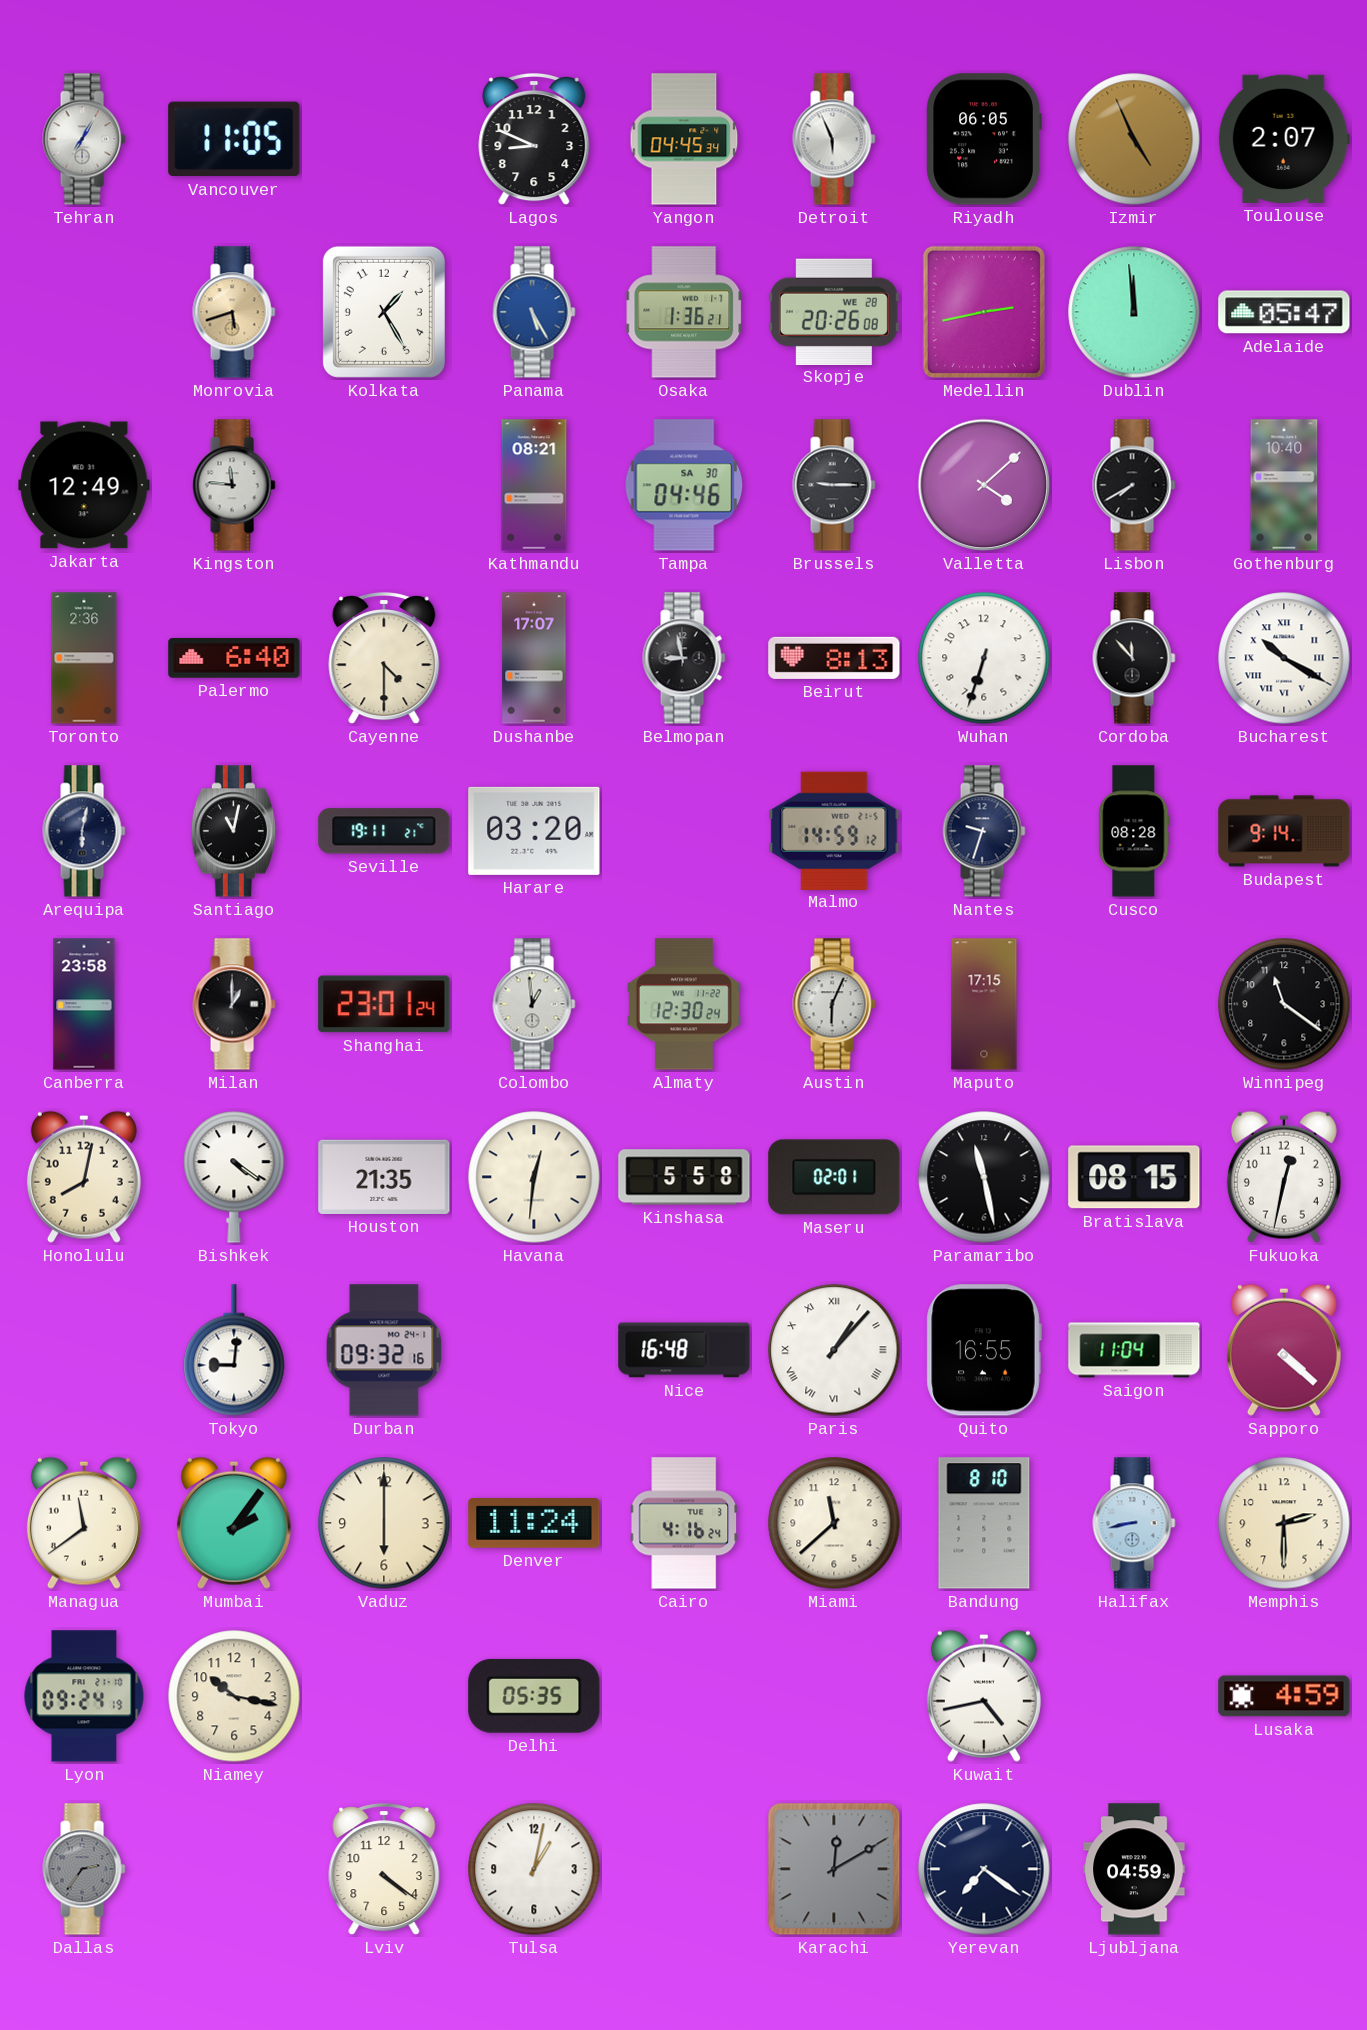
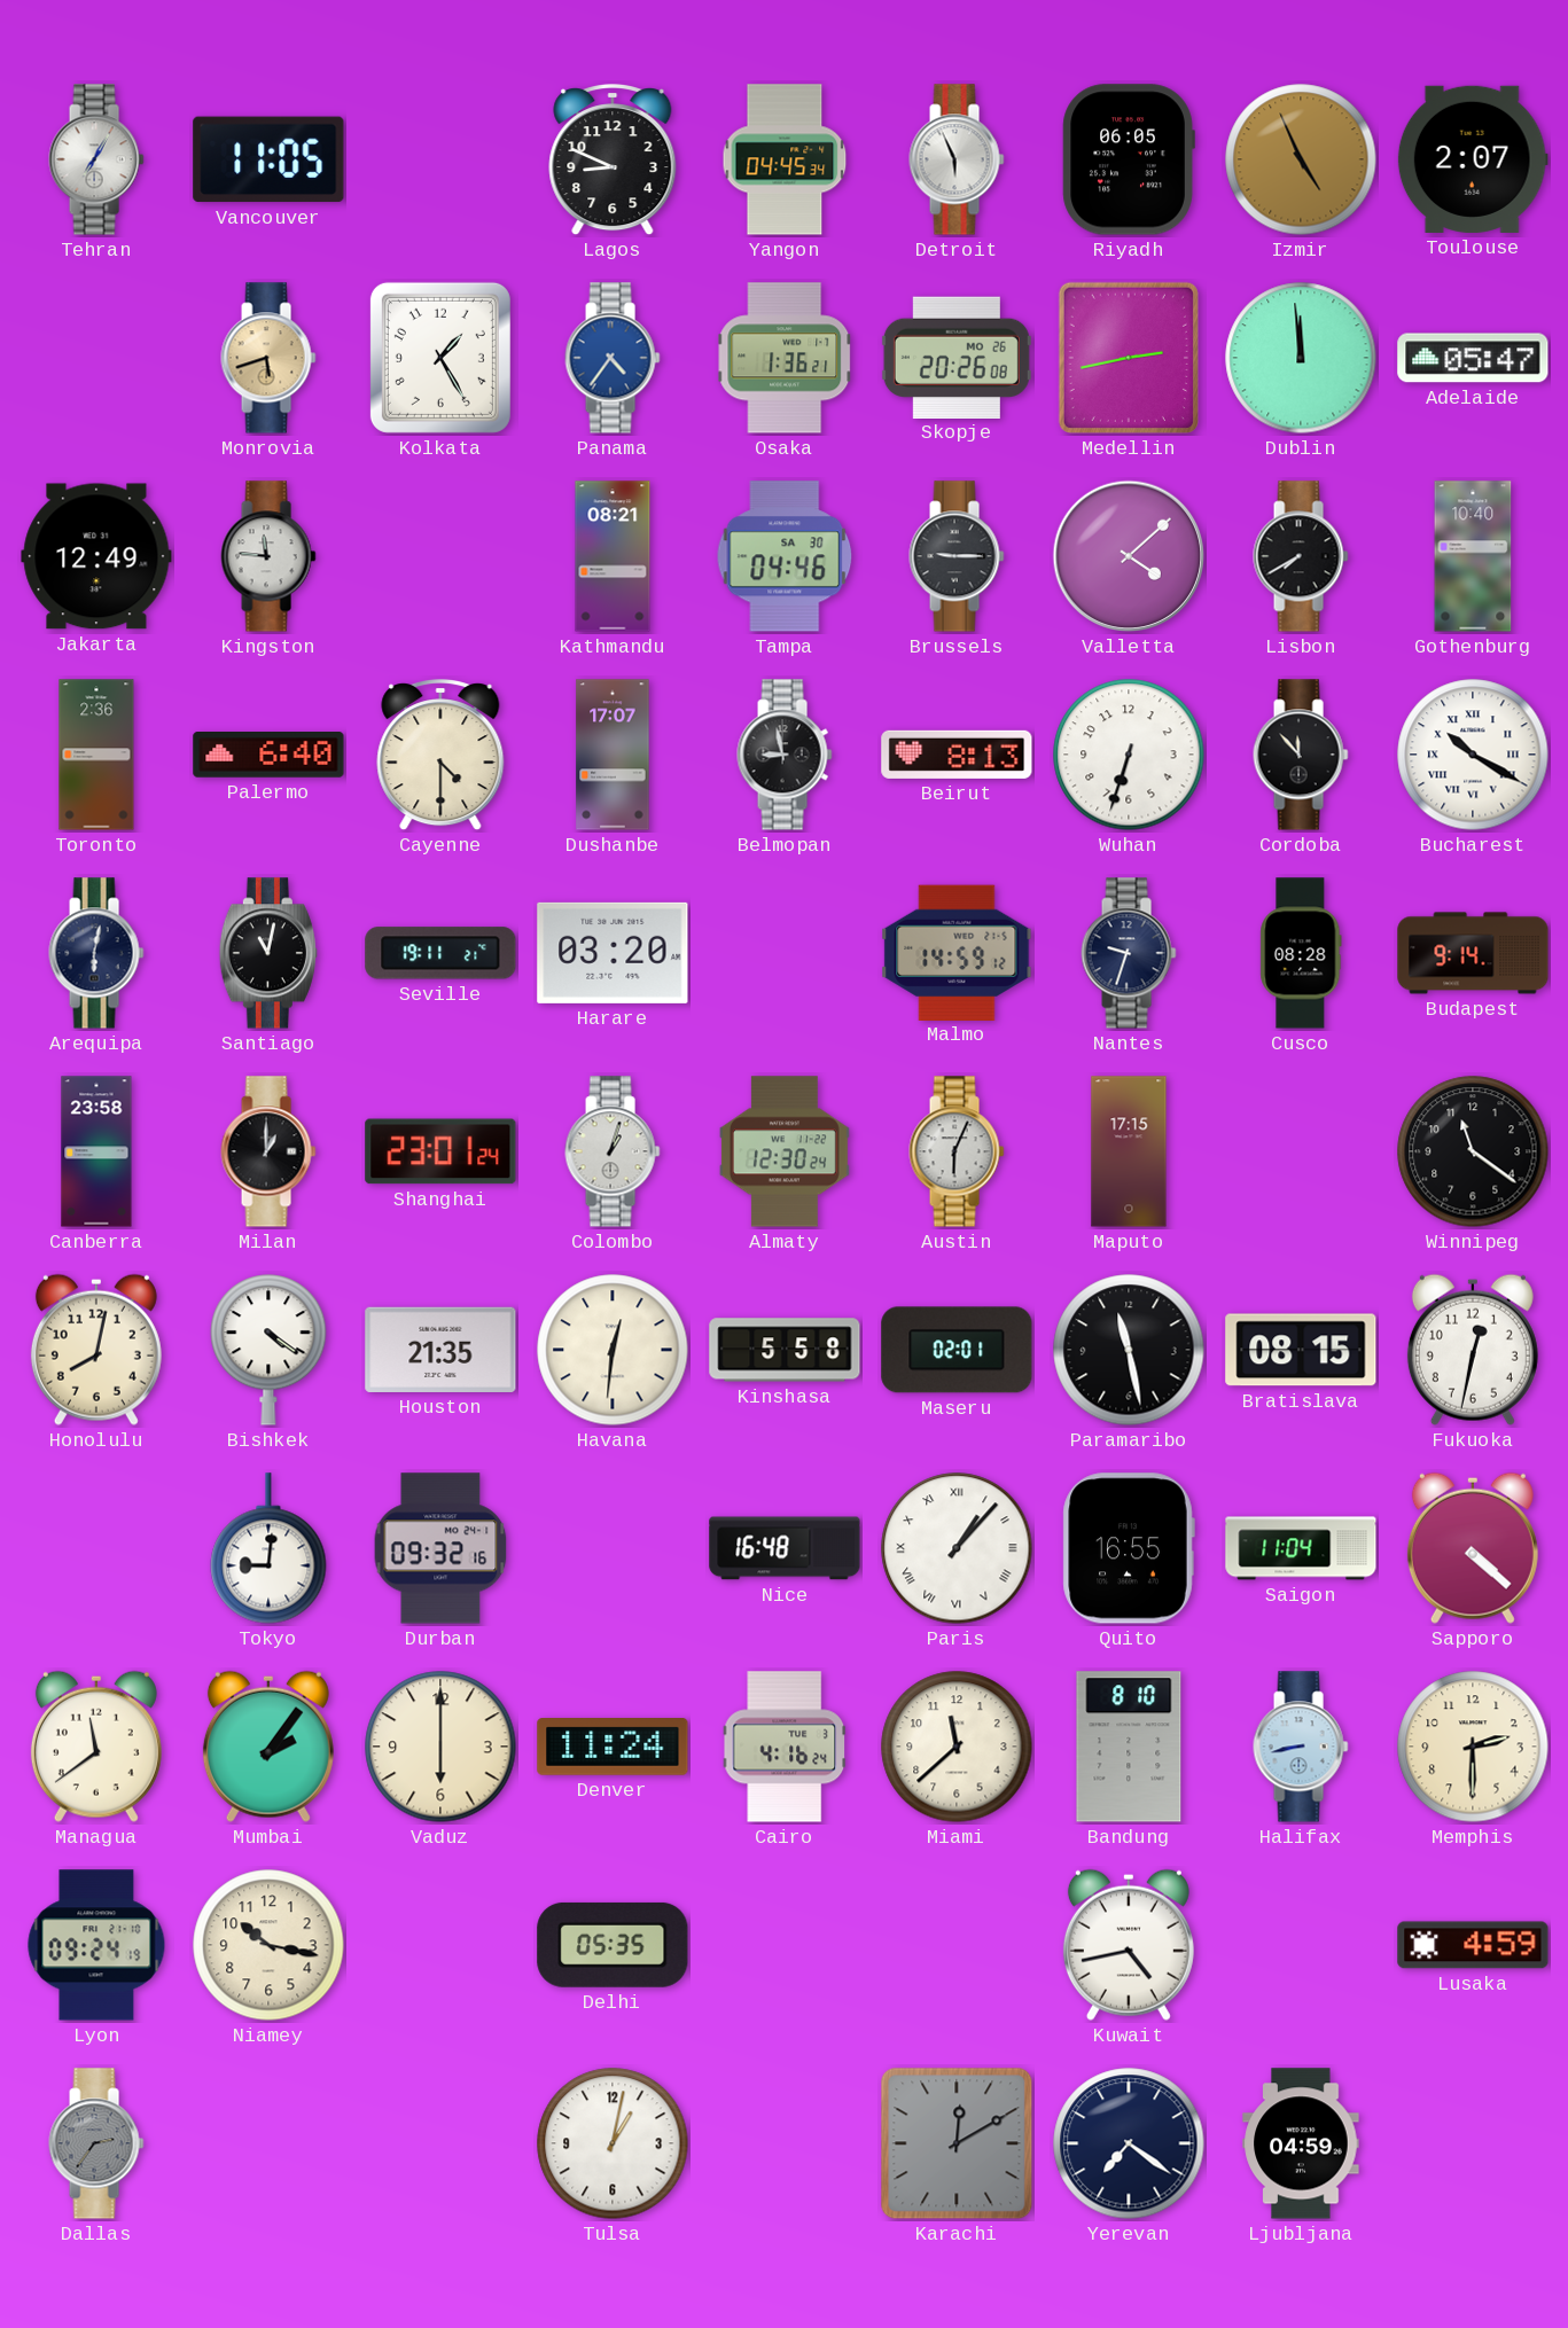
Panama: 5:25 -> 4:36
Skopje date: WE 28 -> MO 26
Colombo: 12:59 -> 1:03
Lviv: 4:21 -> none
